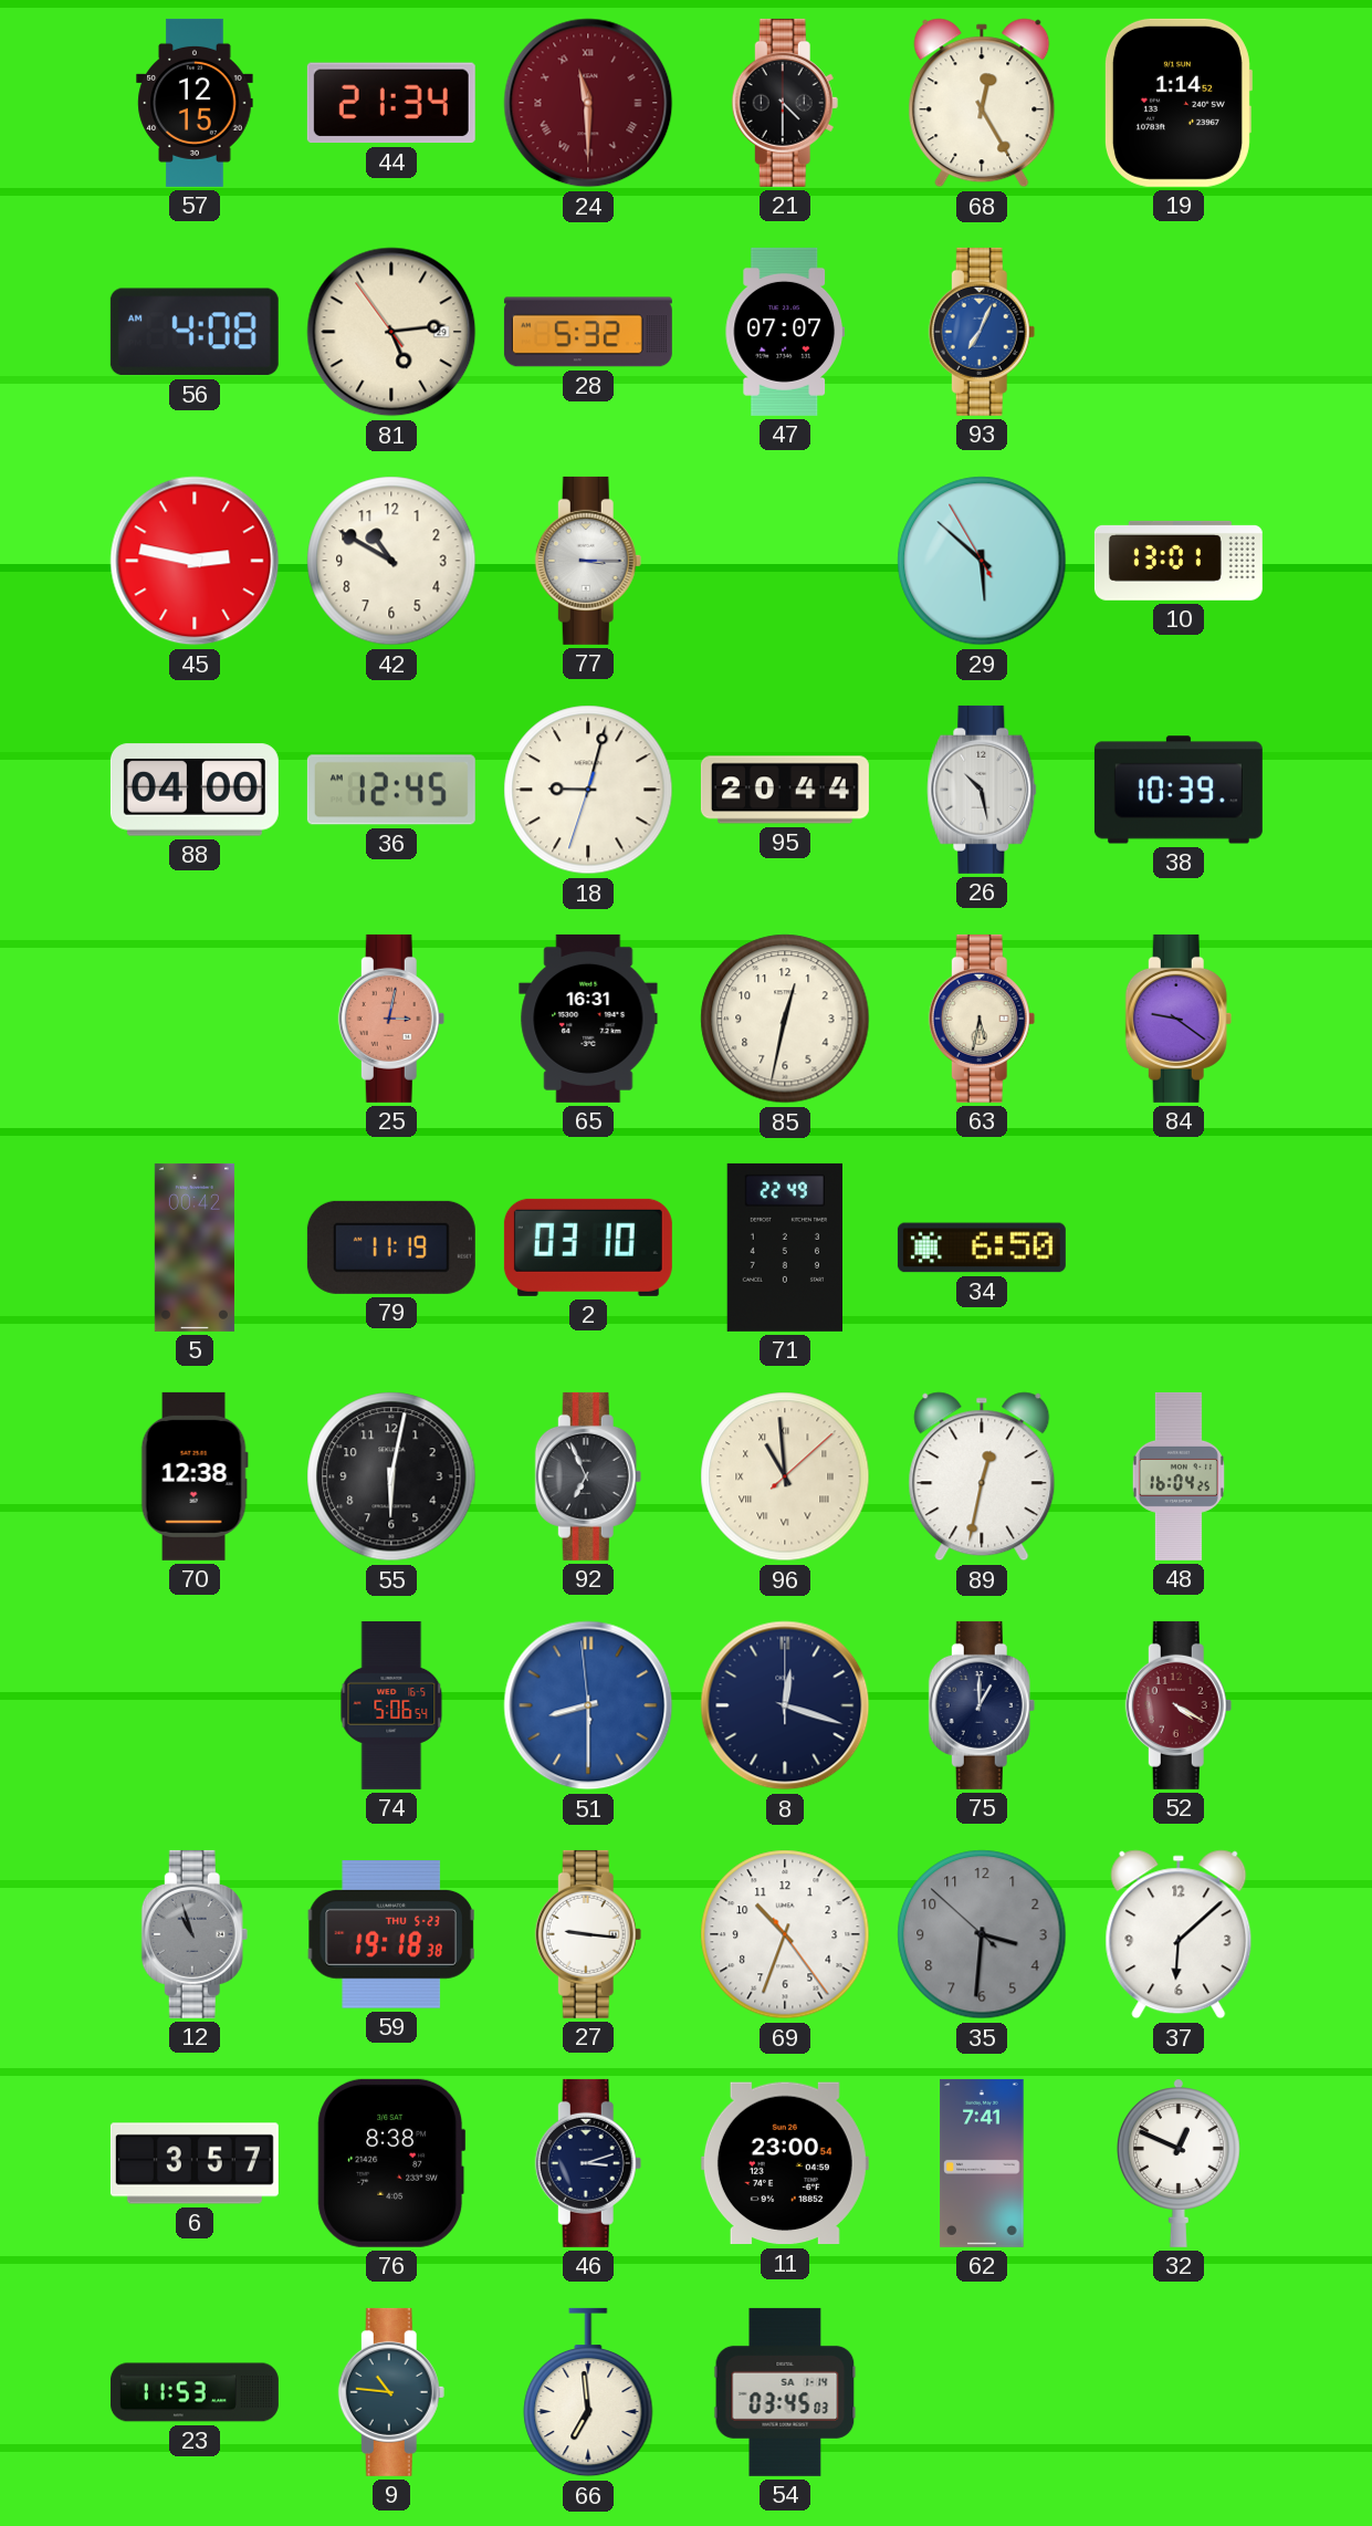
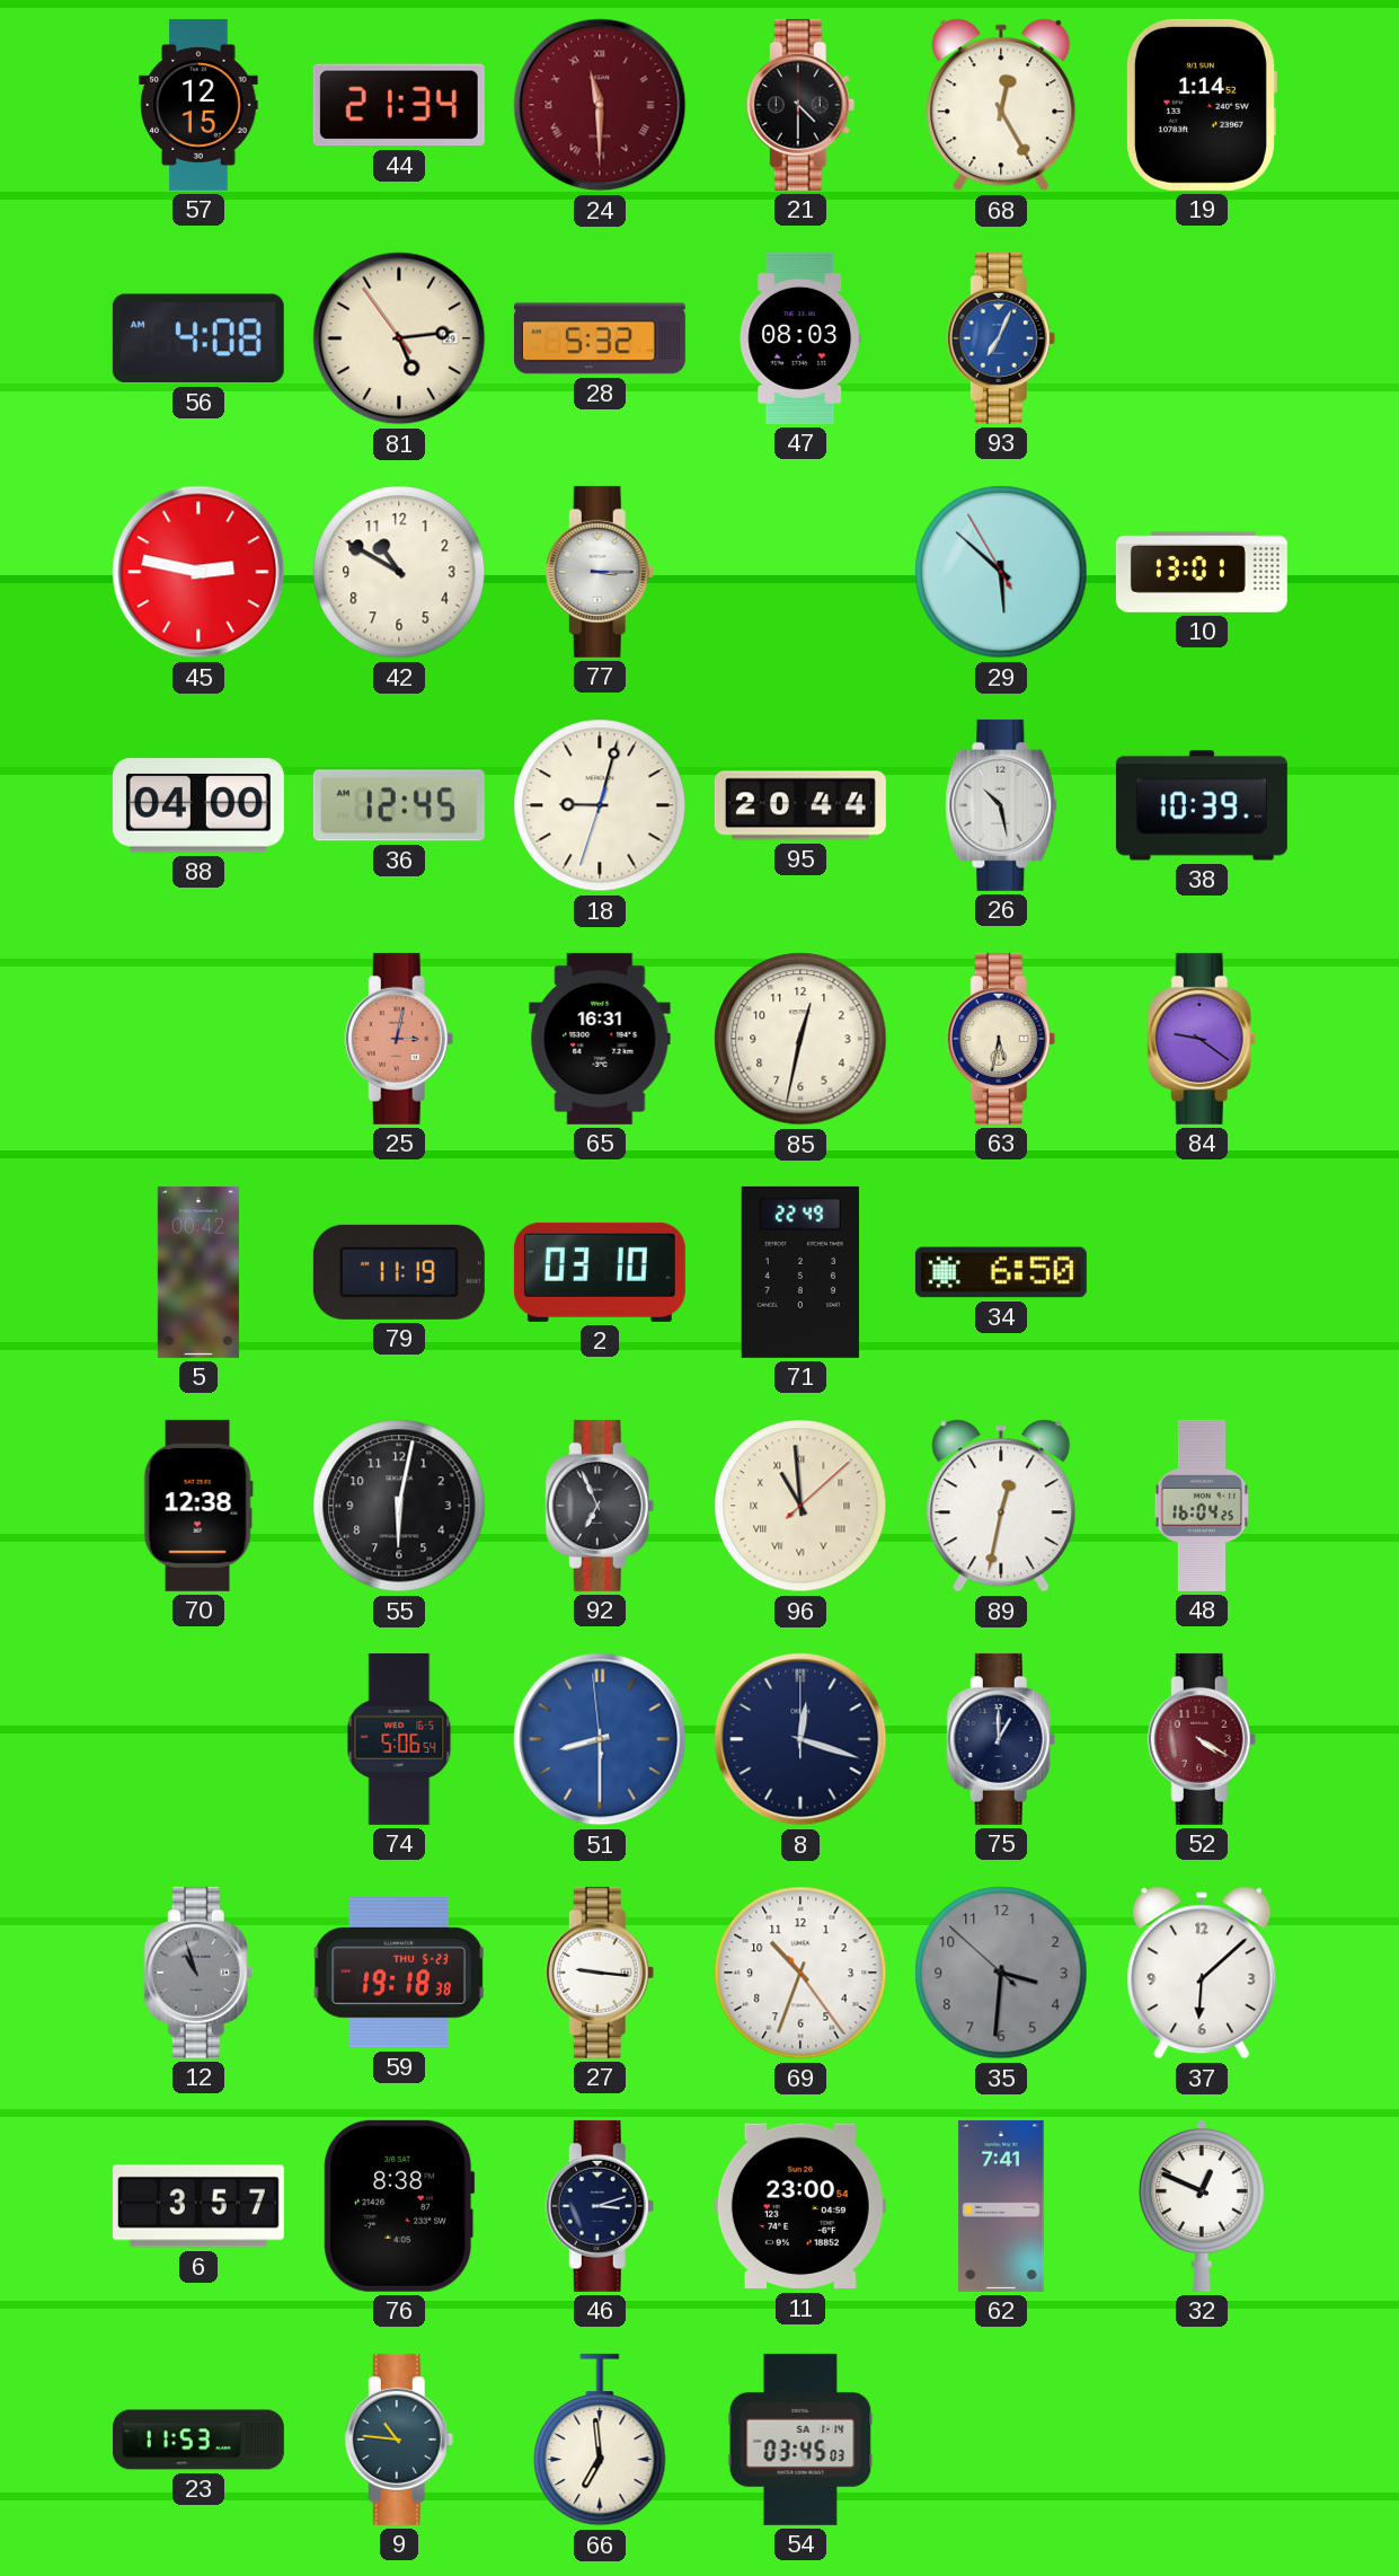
47: 07:07 -> 08:03
